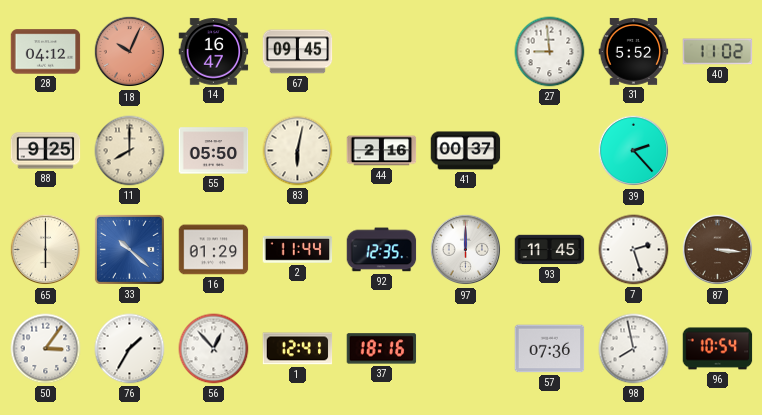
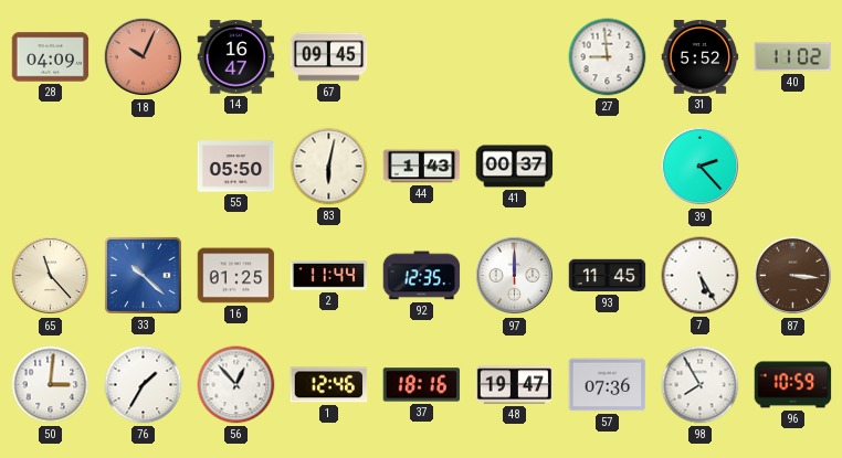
28: 04:12 -> 04:09
88: 9:25 -> none
11: 8:00 -> none
44: 2:16 -> 1:43
65: 6:00 -> 11:23
16: 01:29 -> 01:25
7: 2:27 -> 5:25
50: 3:06 -> 3:01
1: 12:41 -> 12:46
48: none -> 19:47
98: 7:58 -> 7:55
96: 10:54 -> 10:59
